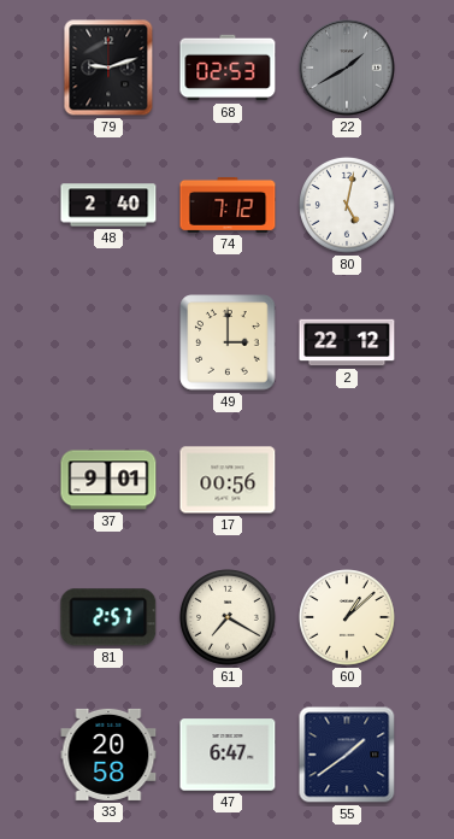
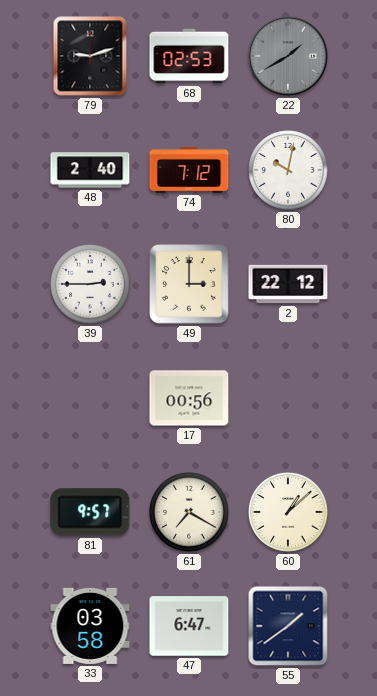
80: 5:02 -> 10:02
39: none -> 2:45
37: 9:01 -> none
81: 2:57 -> 9:57
33: 20:58 -> 03:58
